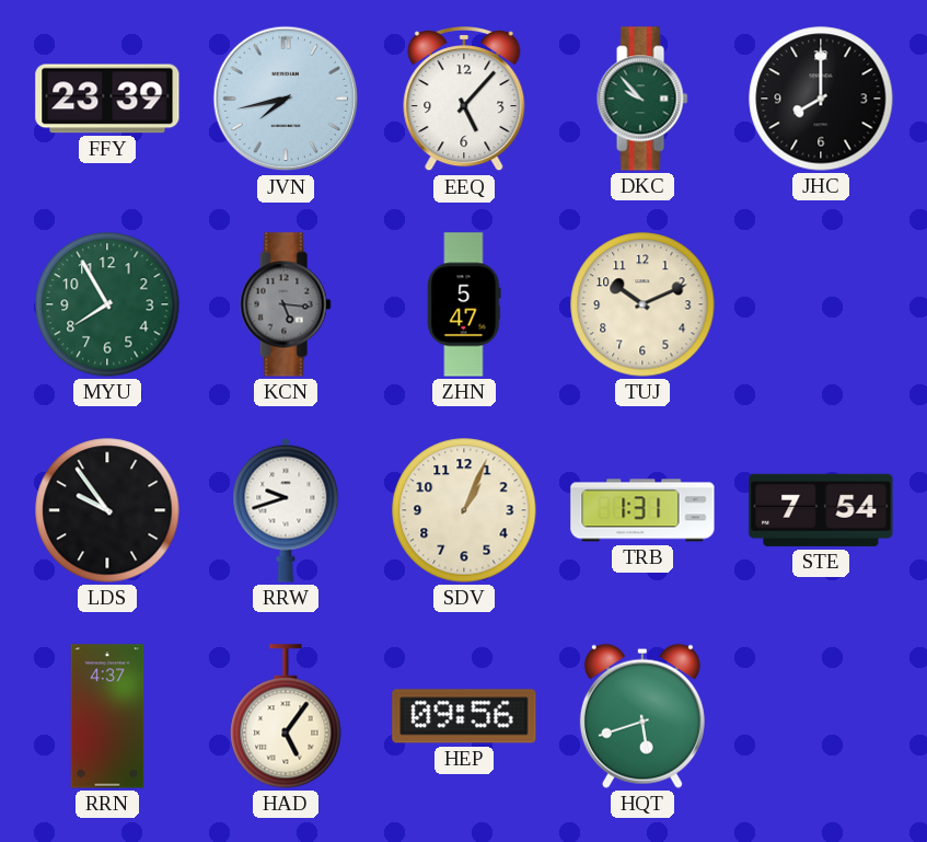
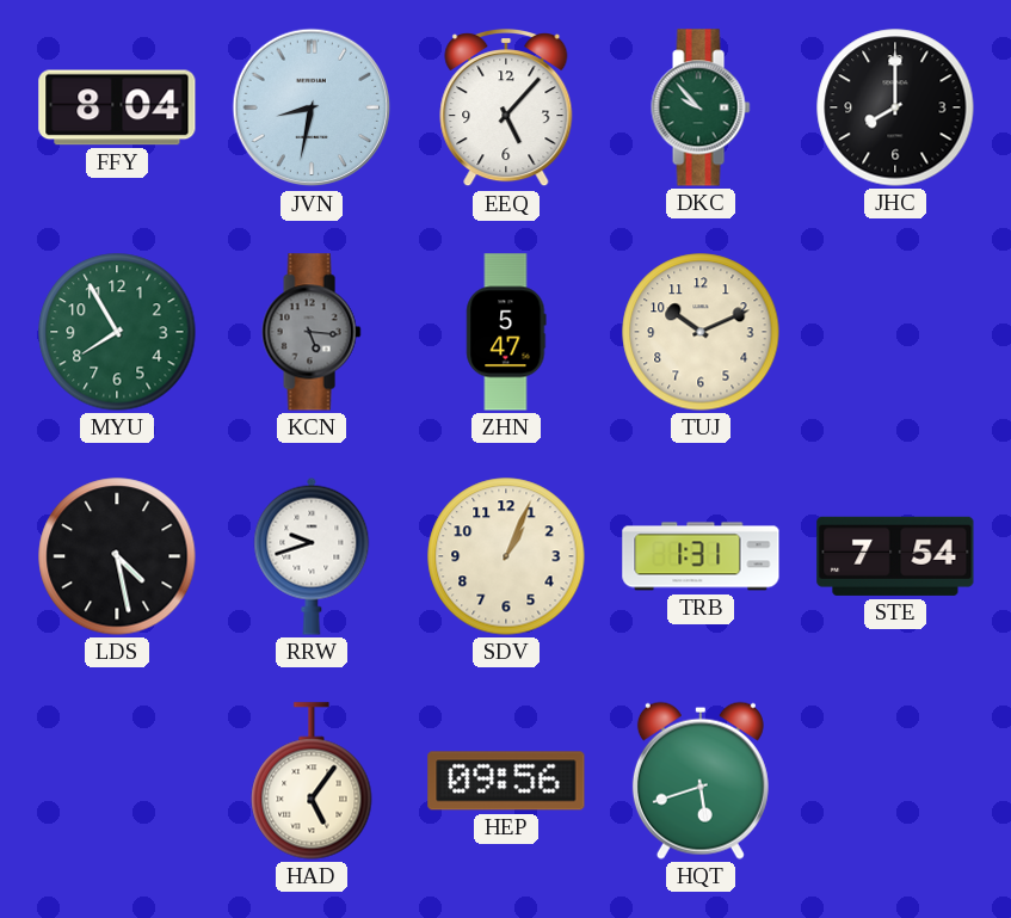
FFY: 23:39 -> 8:04
JVN: 7:43 -> 8:32
LDS: 9:54 -> 4:28
RRN: 4:37 -> none
